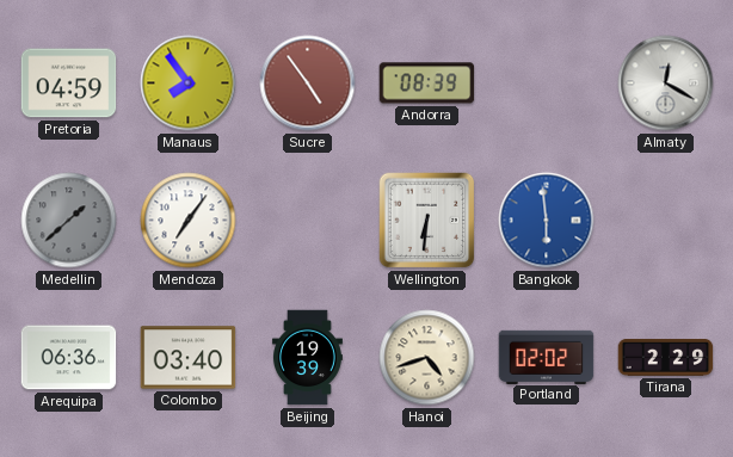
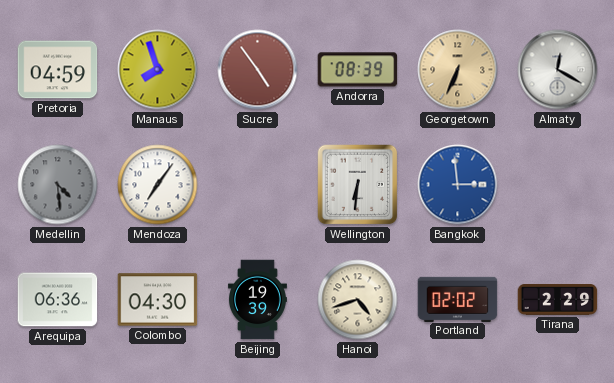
Manaus: 7:54 -> 7:57
Georgetown: none -> 6:34
Medellin: 1:38 -> 4:29
Bangkok: 5:59 -> 2:59
Colombo: 03:40 -> 04:30
